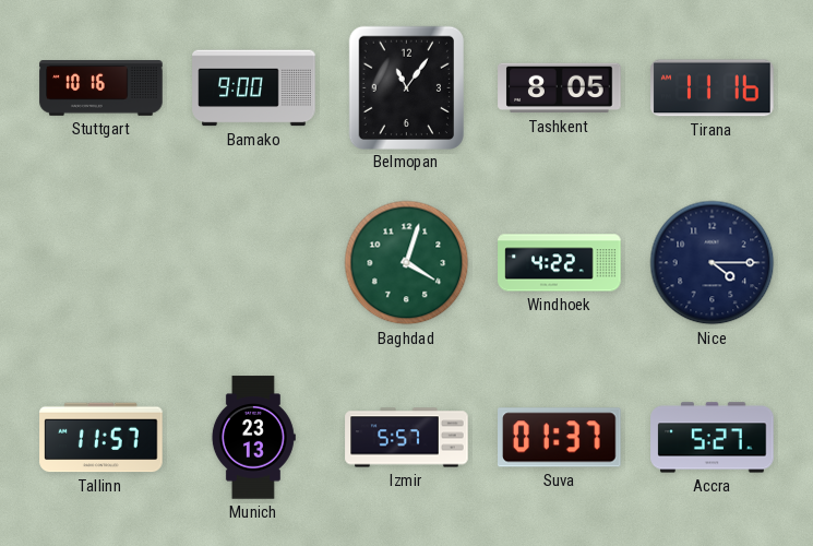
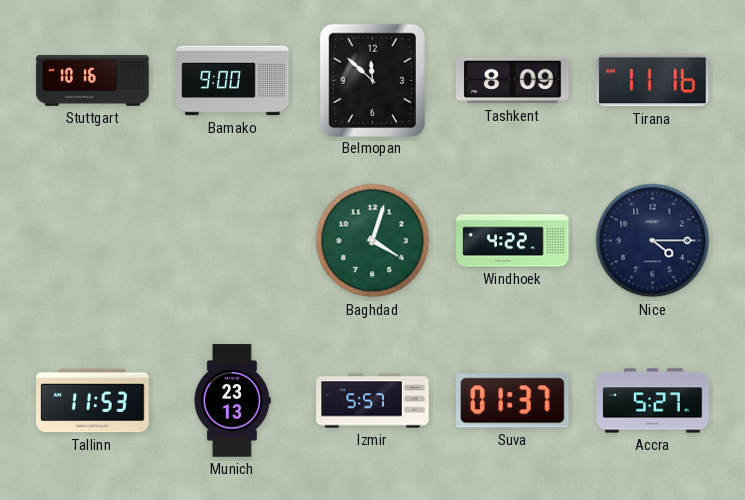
Belmopan: 11:06 -> 11:52
Tashkent: 8:05 -> 8:09
Tallinn: 11:57 -> 11:53
